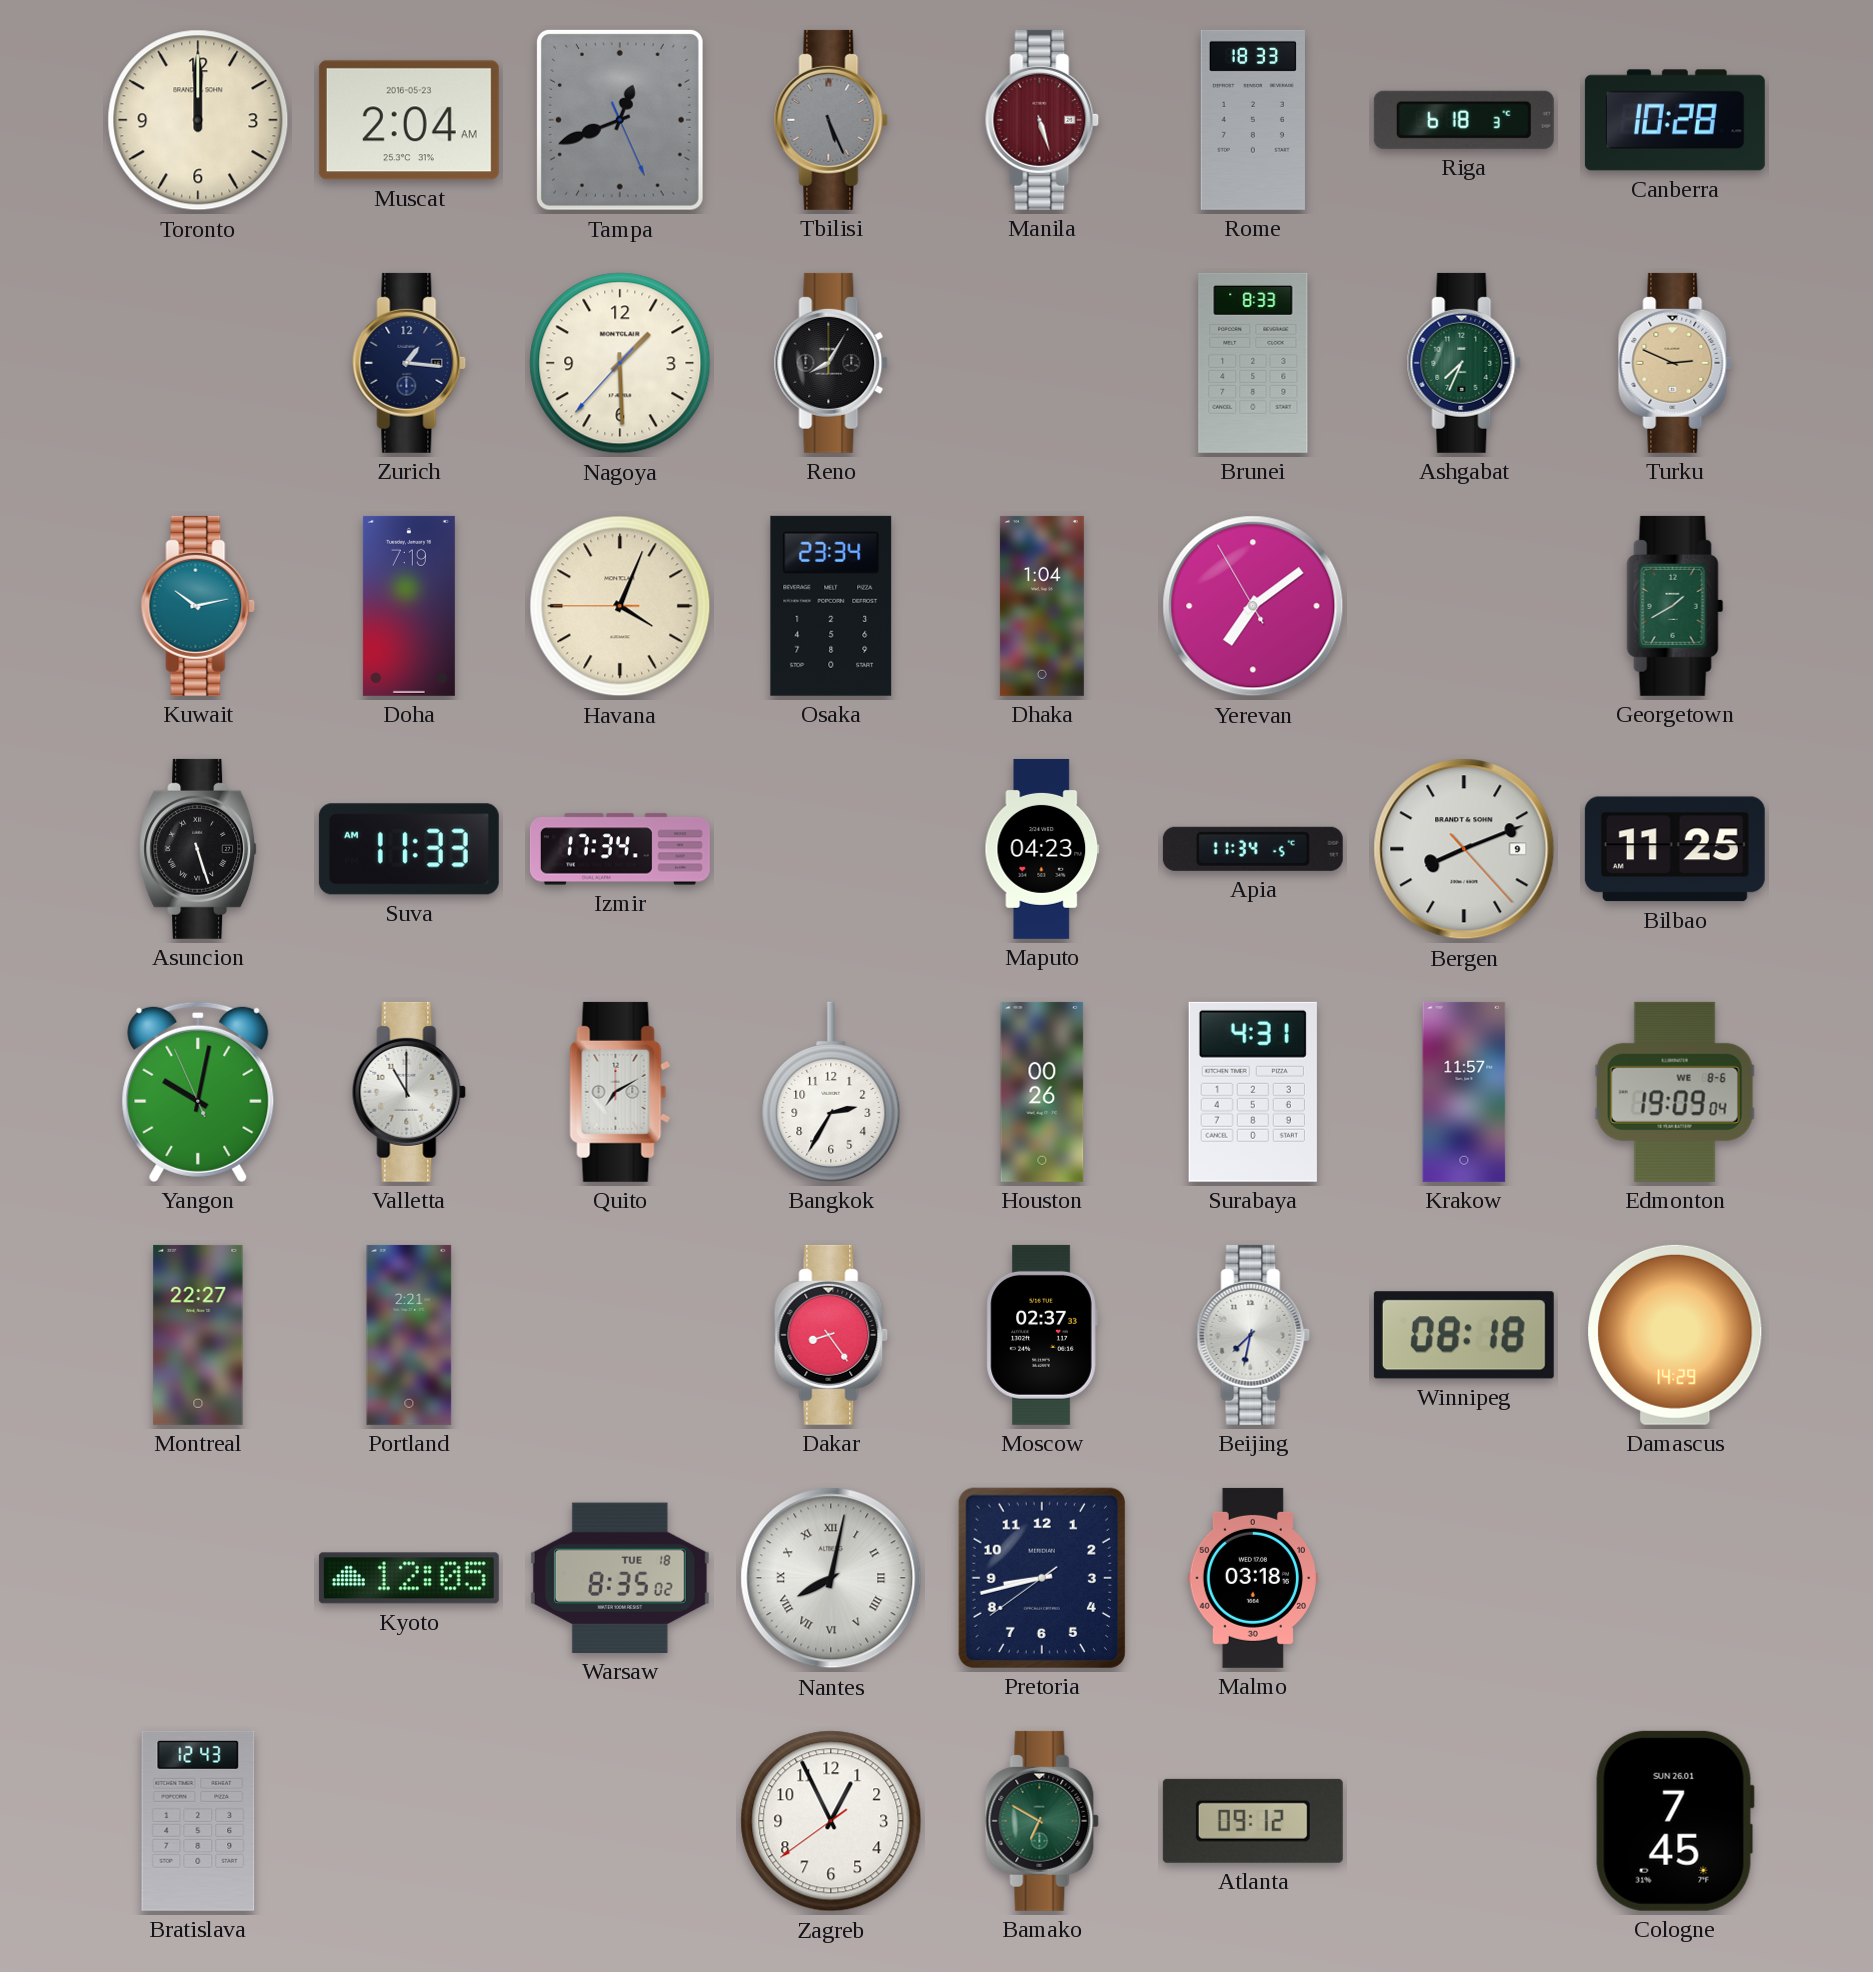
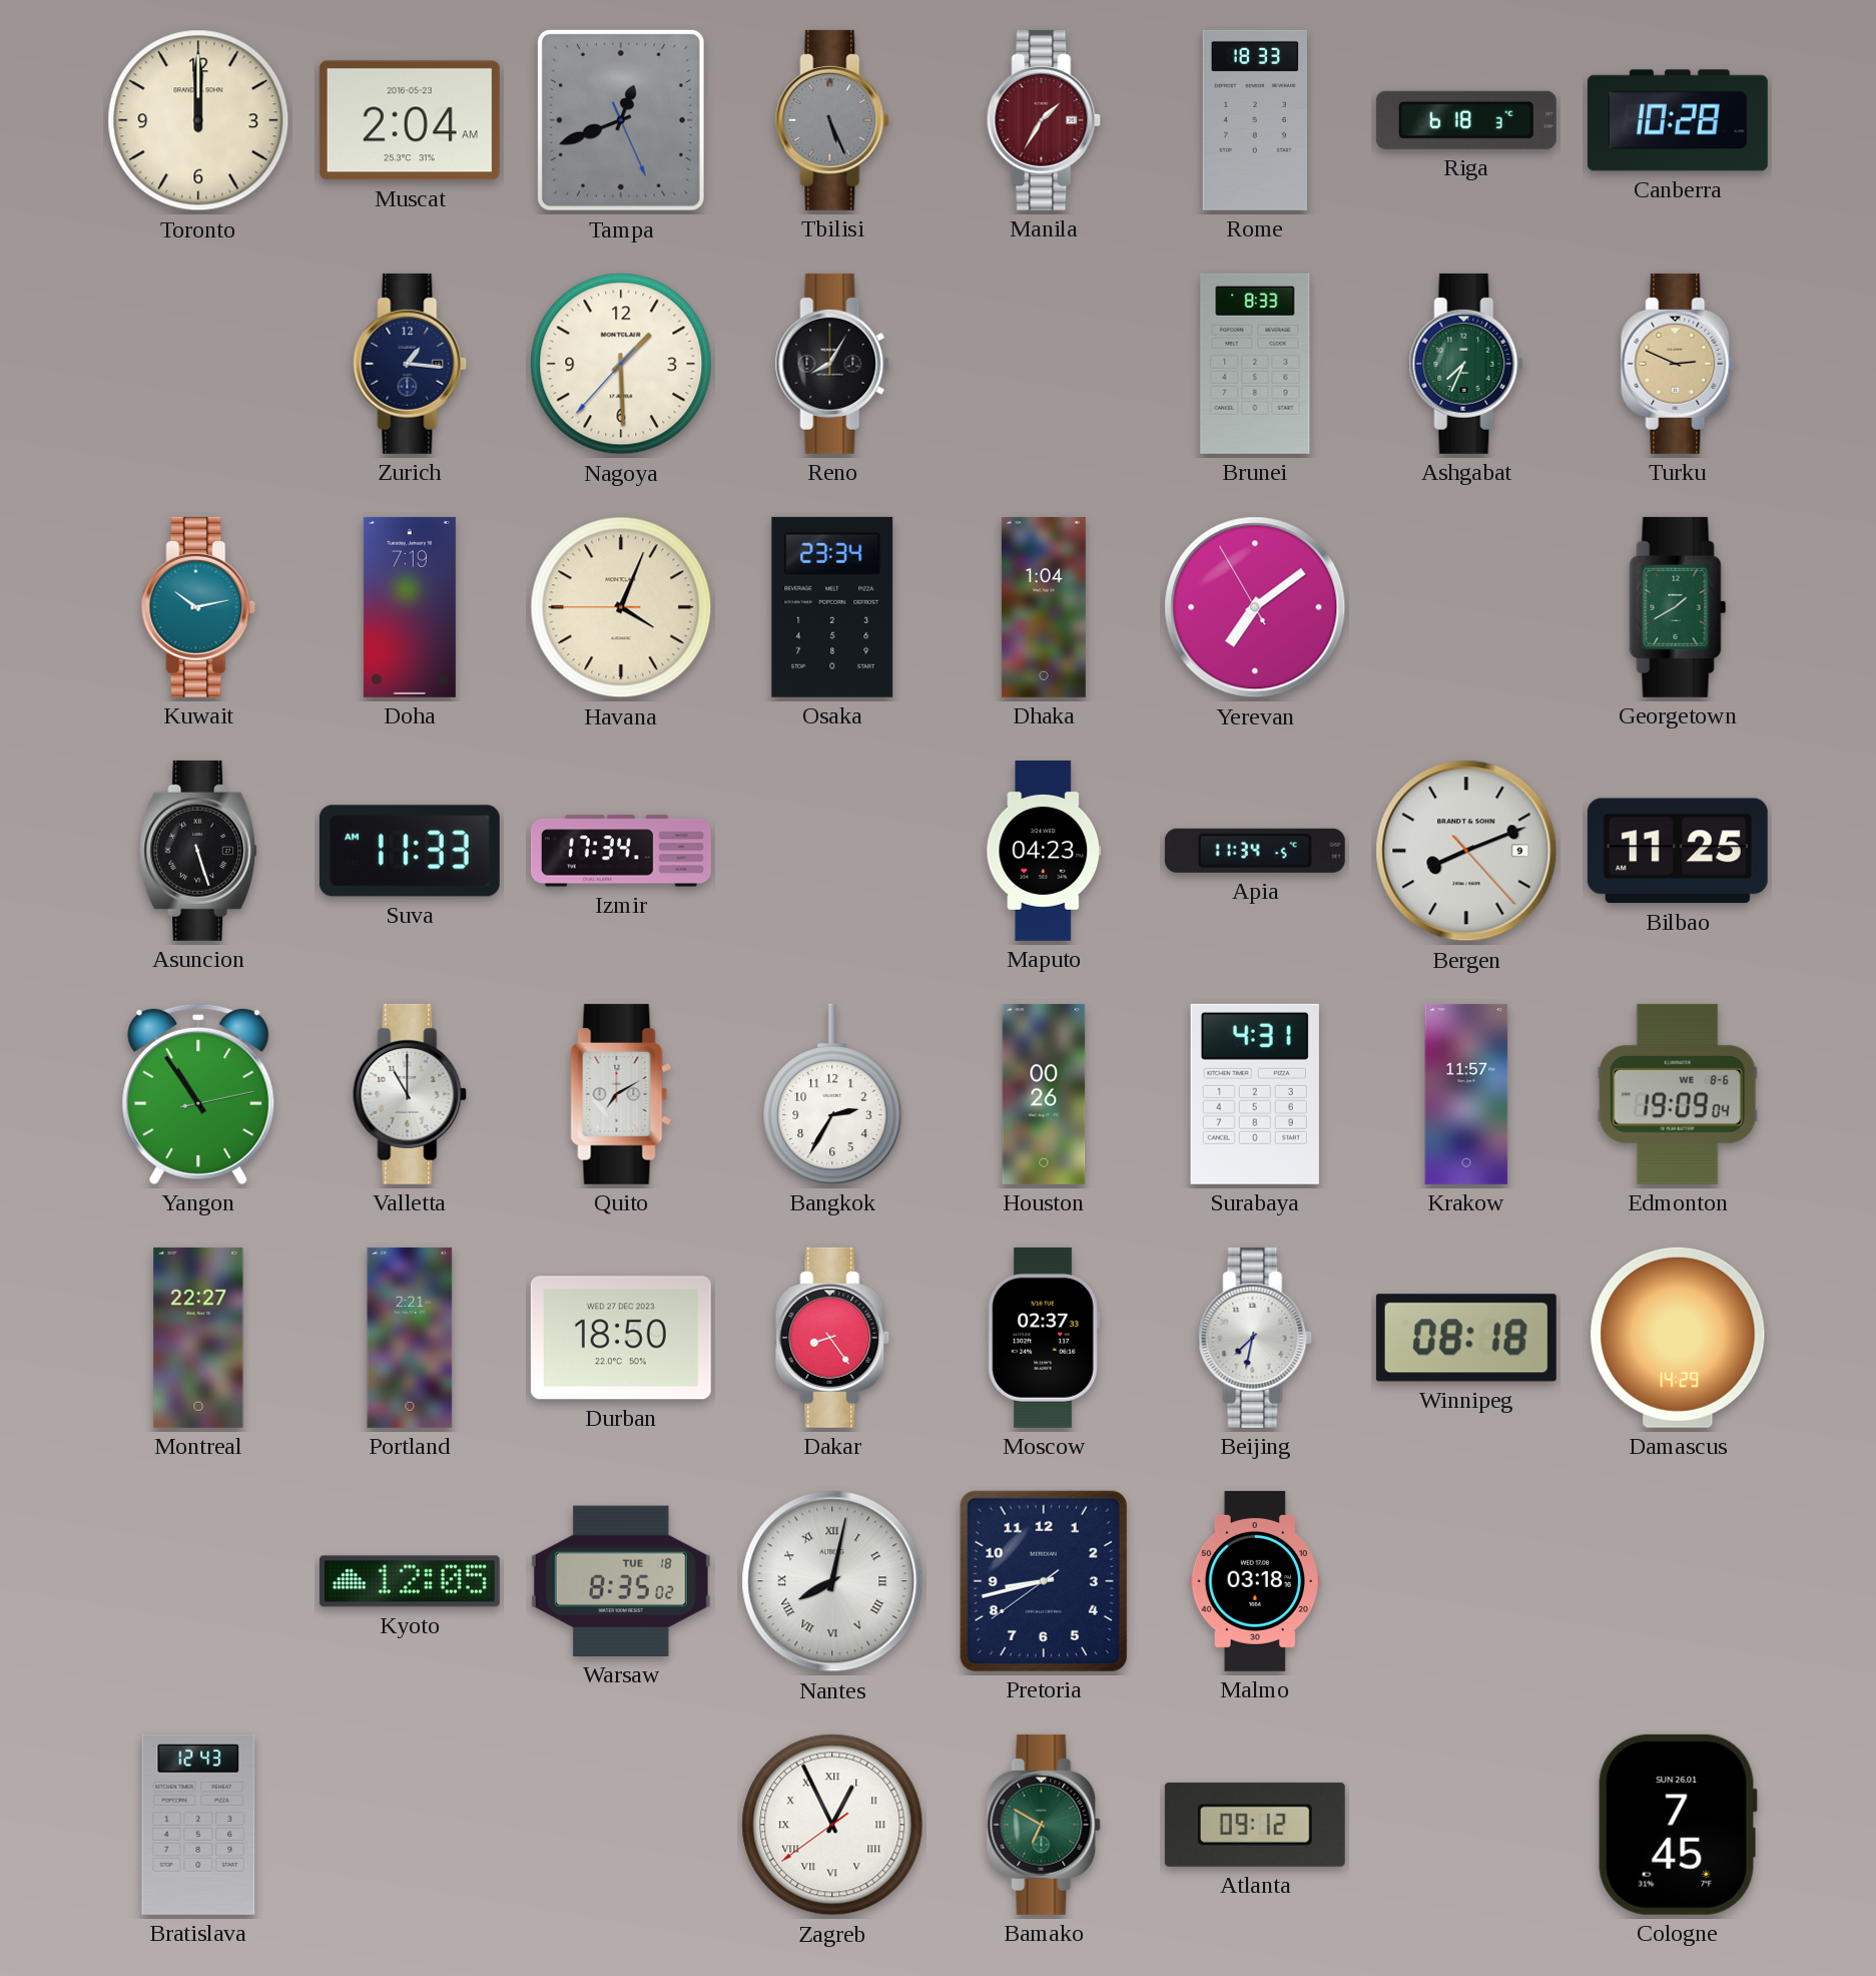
Manila: 5:27 -> 1:35
Yangon: 10:01 -> 10:54
Durban: none -> 18:50
Zagreb numerals: Arabic -> Roman
